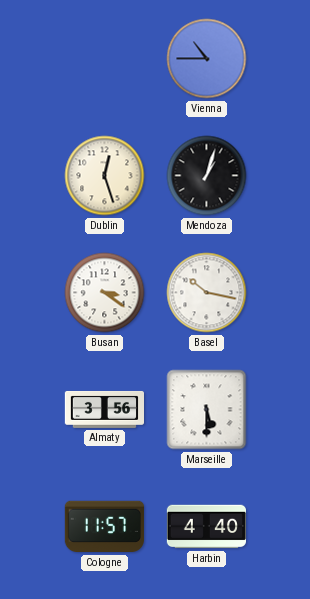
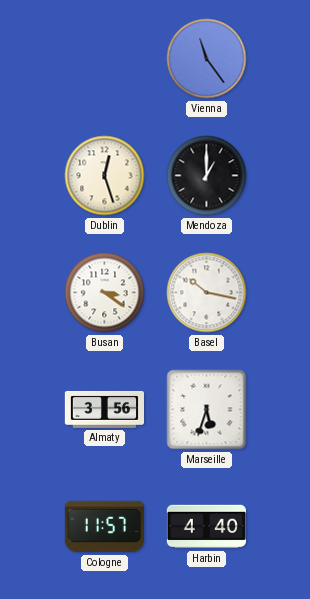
Vienna: 10:45 -> 11:24
Mendoza: 1:03 -> 1:00
Marseille: 5:30 -> 5:33
